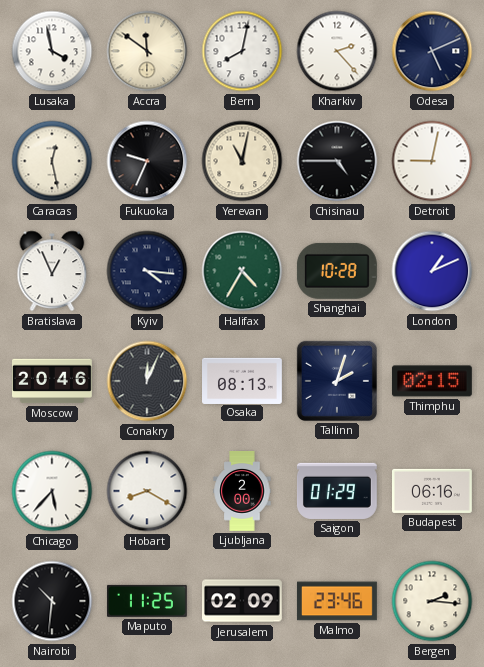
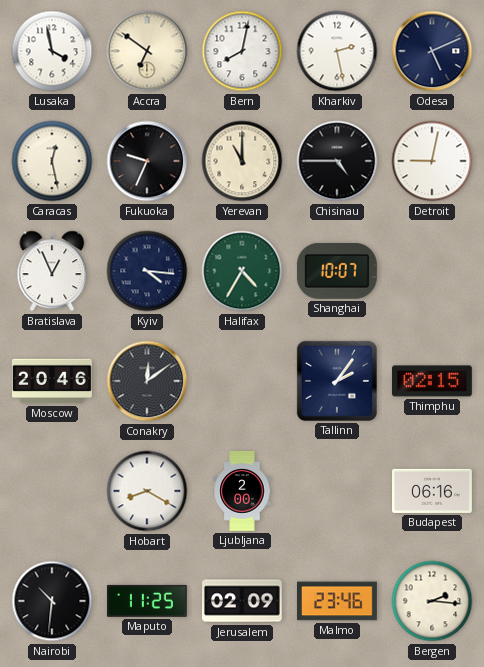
Accra: 11:51 -> 6:51
Kharkiv: 2:23 -> 2:28
Yerevan: 11:02 -> 11:00
Shanghai: 10:28 -> 10:07
London: 1:11 -> none
Conakry: 12:04 -> 12:09
Osaka: 08:13 -> none
Tallinn: 2:03 -> 2:06
Chicago: 5:37 -> none
Saigon: 01:29 -> none
